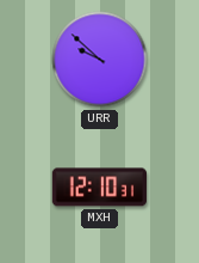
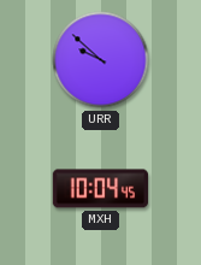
MXH: 12:10 -> 10:04
